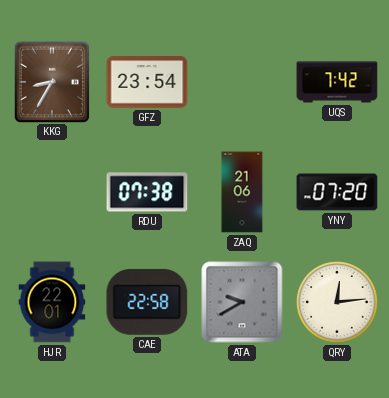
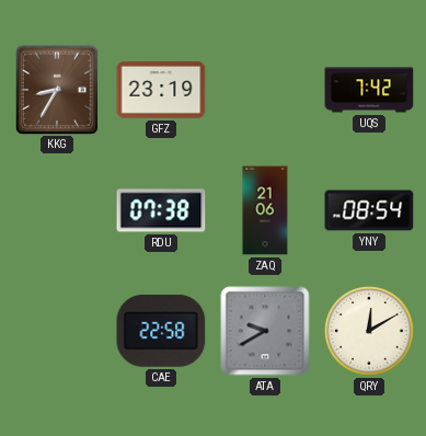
GFZ: 23:54 -> 23:19
YNY: 07:20 -> 08:54
HJR: 22:01 -> none
QRY: 12:14 -> 12:10
